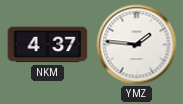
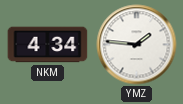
NKM: 4:37 -> 4:34
